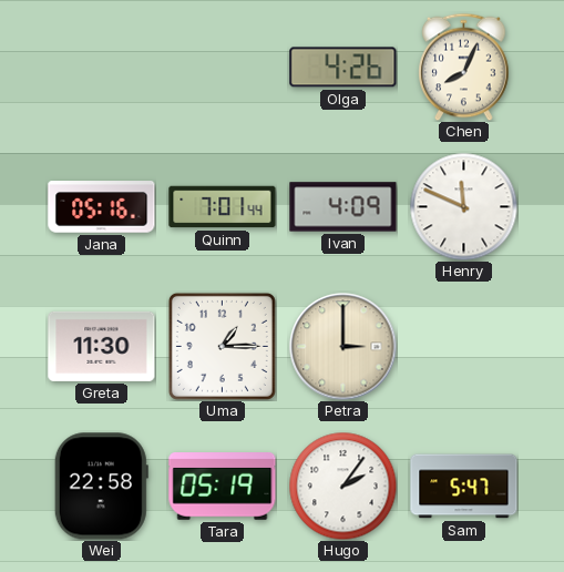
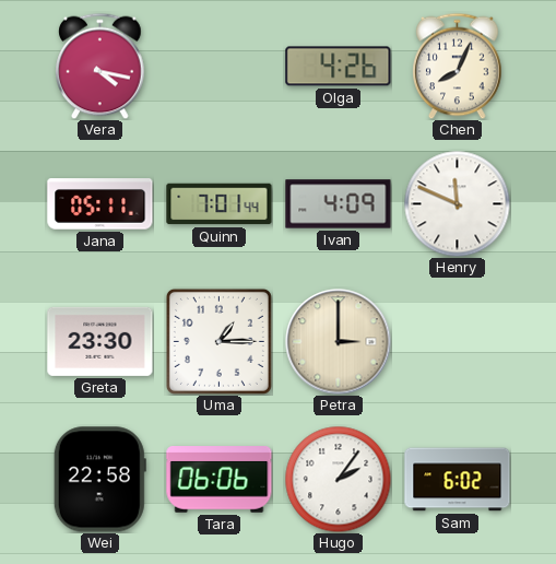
Vera: none -> 4:17
Jana: 05:16 -> 05:11
Greta: 11:30 -> 23:30
Tara: 05:19 -> 06:06
Sam: 5:47 -> 6:02
